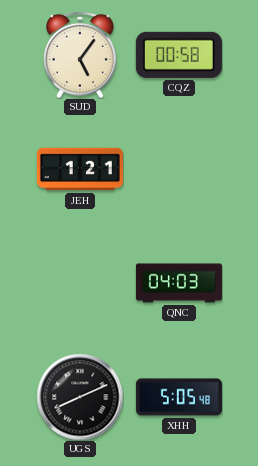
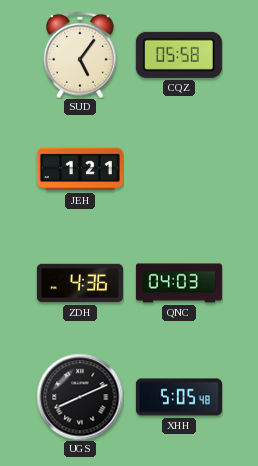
CQZ: 00:58 -> 05:58
ZDH: none -> 4:36
